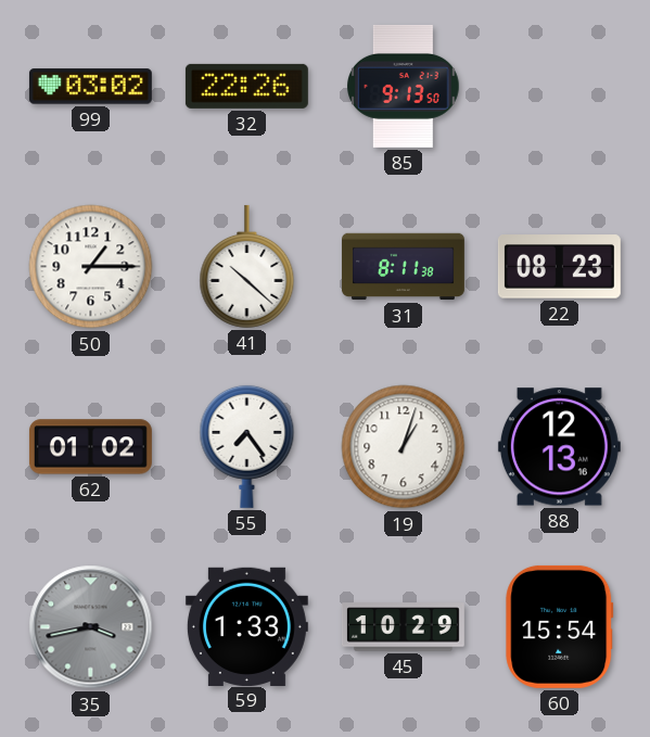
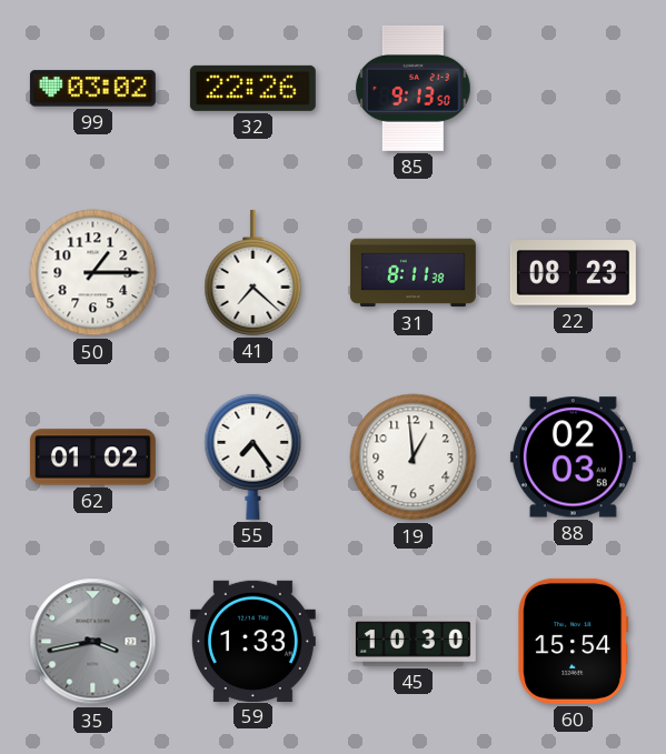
41: 10:22 -> 7:22
19: 1:03 -> 12:59
88: 12:13 -> 02:03
45: 10:29 -> 10:30
